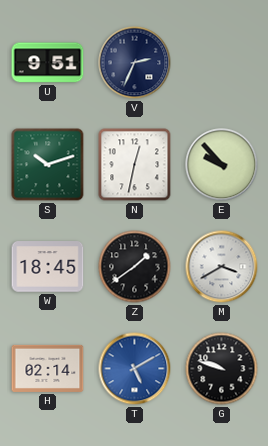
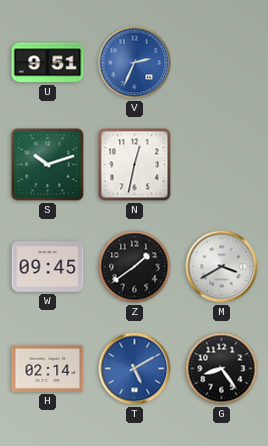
V dial: navy -> blue
E: 9:53 -> none
W: 18:45 -> 09:45
G: 9:48 -> 8:24
